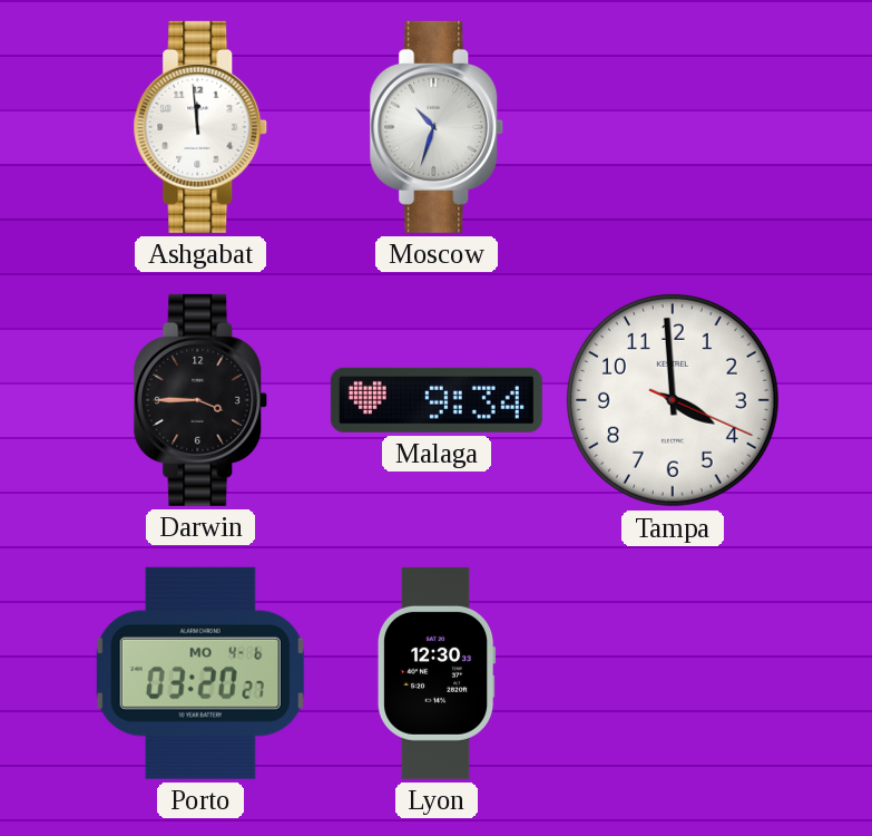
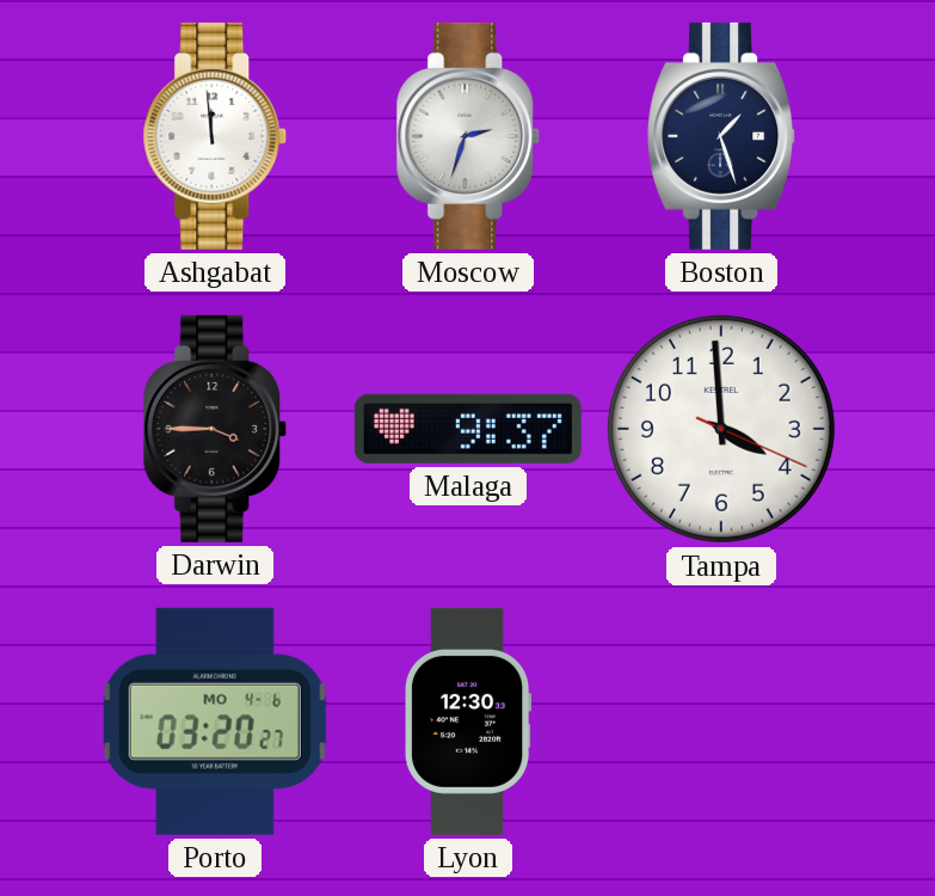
Moscow: 10:33 -> 2:33
Boston: none -> 1:27
Malaga: 9:34 -> 9:37
